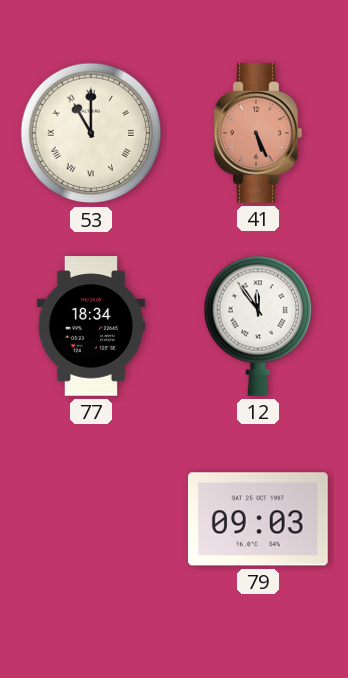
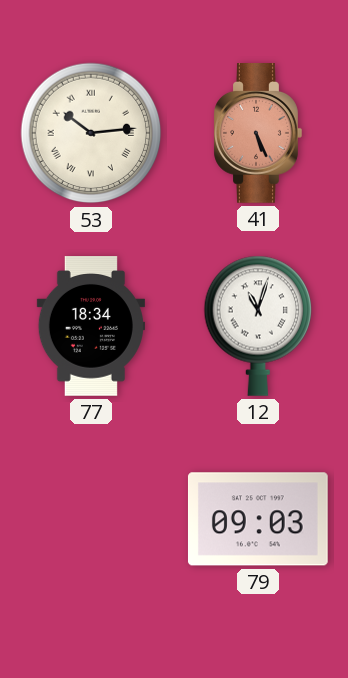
53: 11:00 -> 10:14
12: 11:54 -> 11:03
